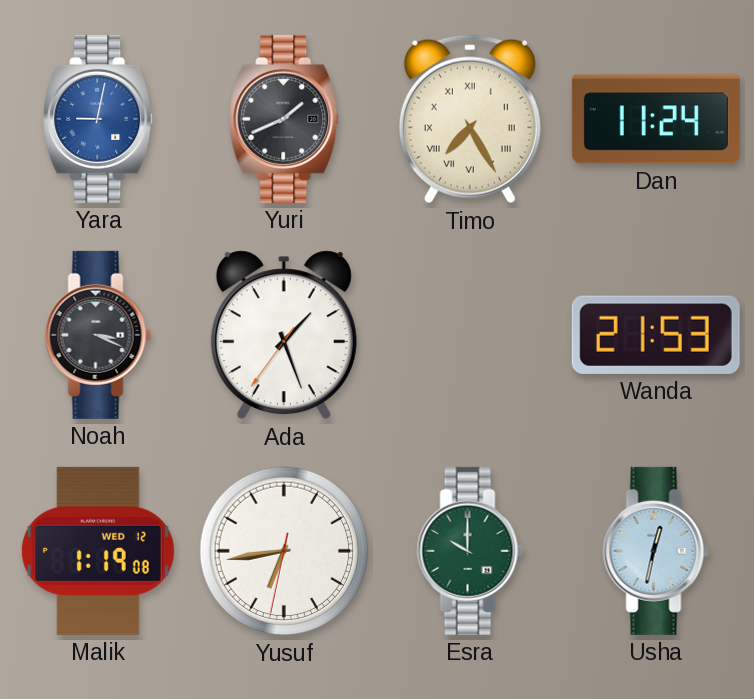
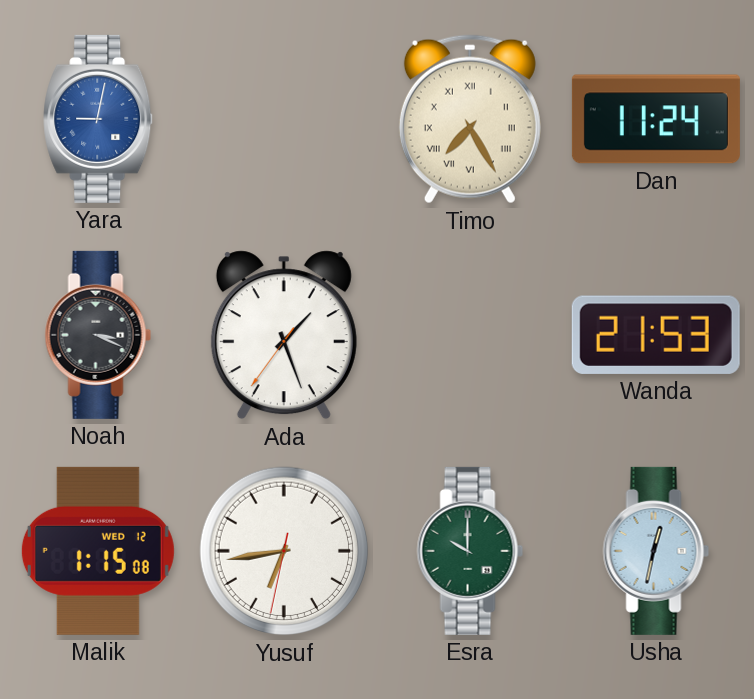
Yuri: 1:41 -> none
Malik: 1:19 -> 1:15
